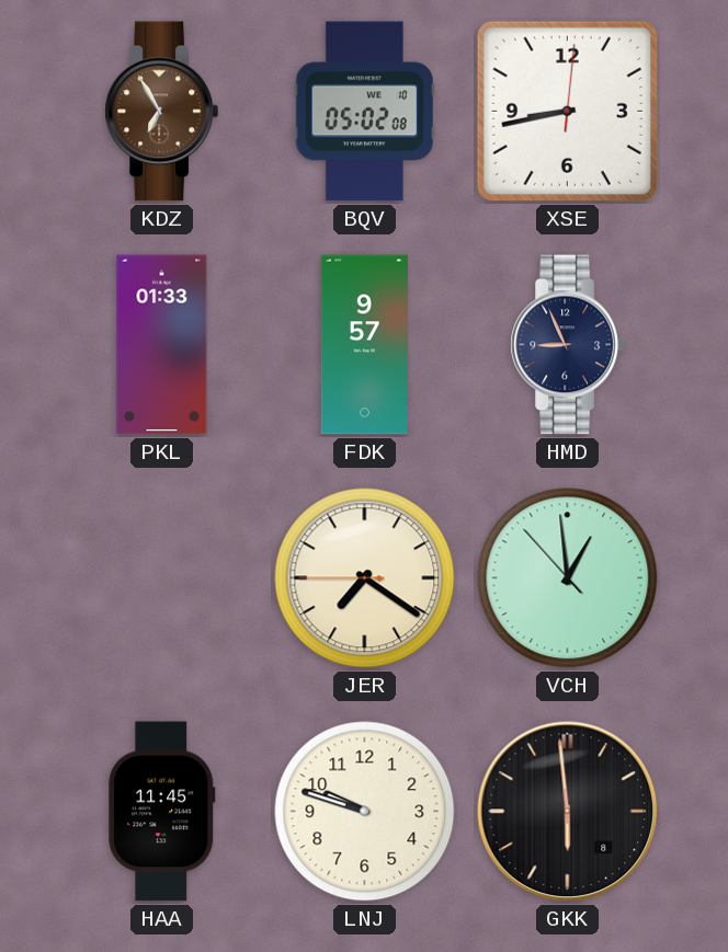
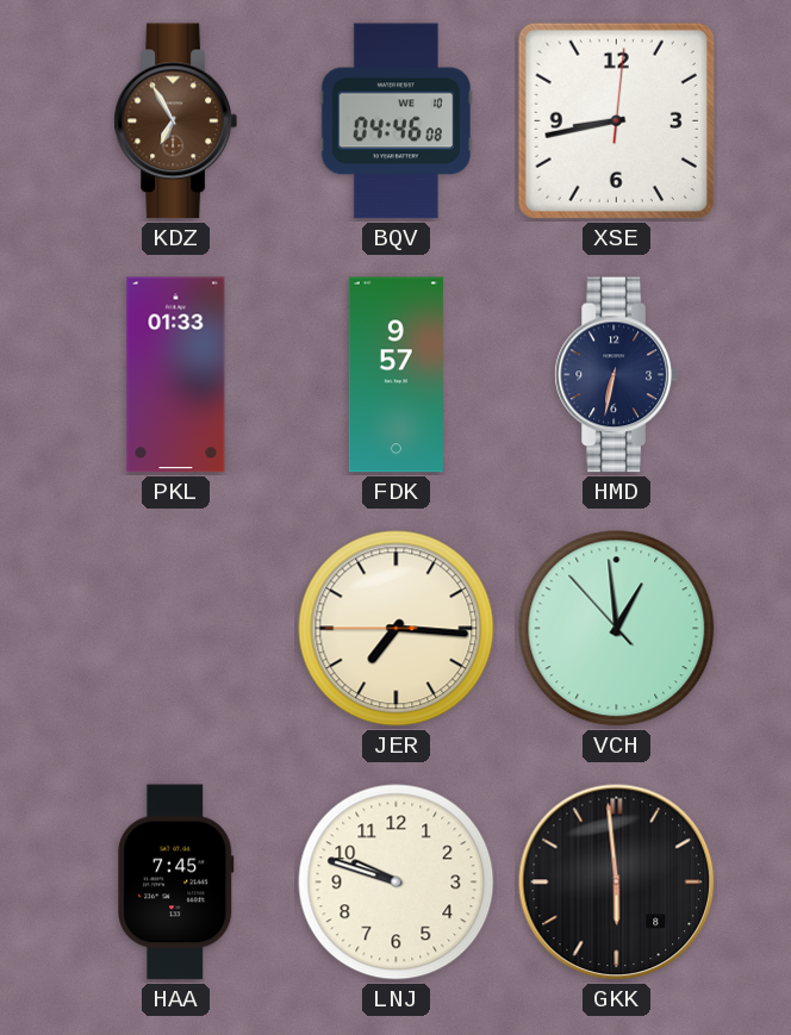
BQV: 05:02 -> 04:46
HMD: 8:56 -> 6:32
JER: 7:20 -> 7:15
HAA: 11:45 -> 7:45
